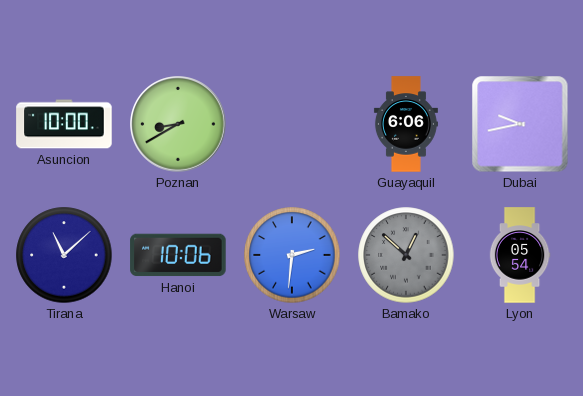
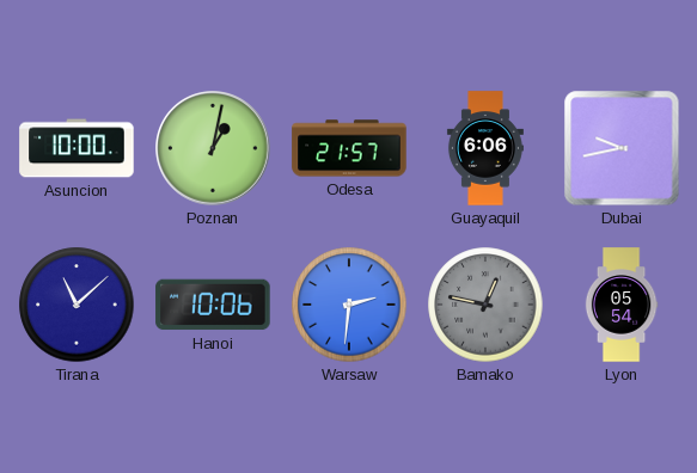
Poznan: 8:40 -> 1:02
Odesa: none -> 21:57
Bamako: 12:52 -> 12:47
